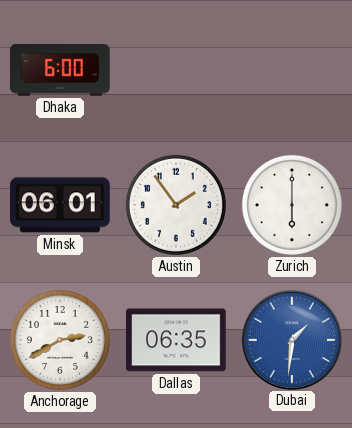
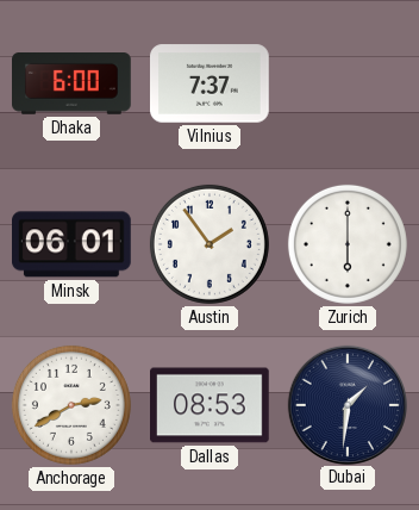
Vilnius: none -> 7:37
Dallas: 06:35 -> 08:53
Dubai dial: blue -> navy
